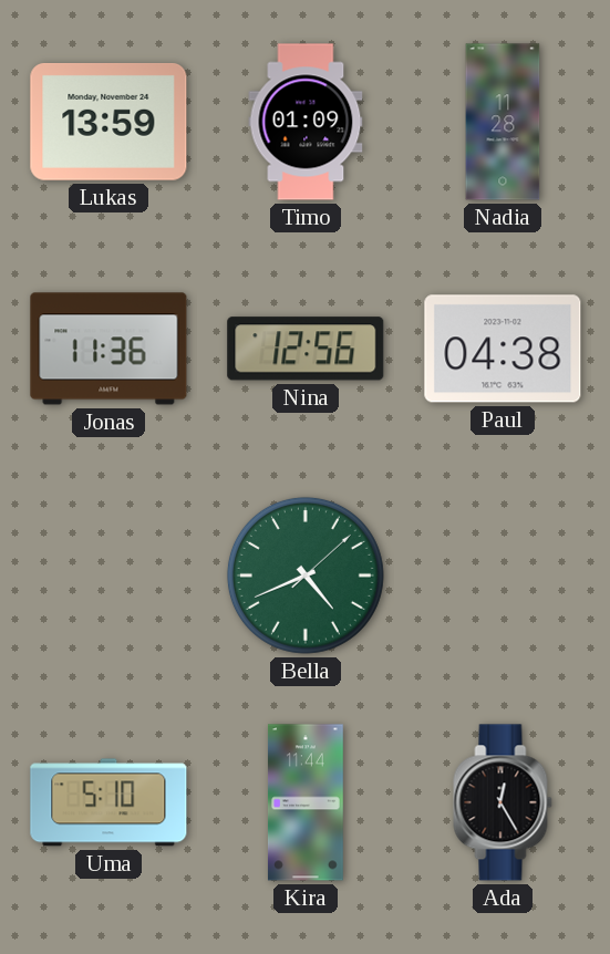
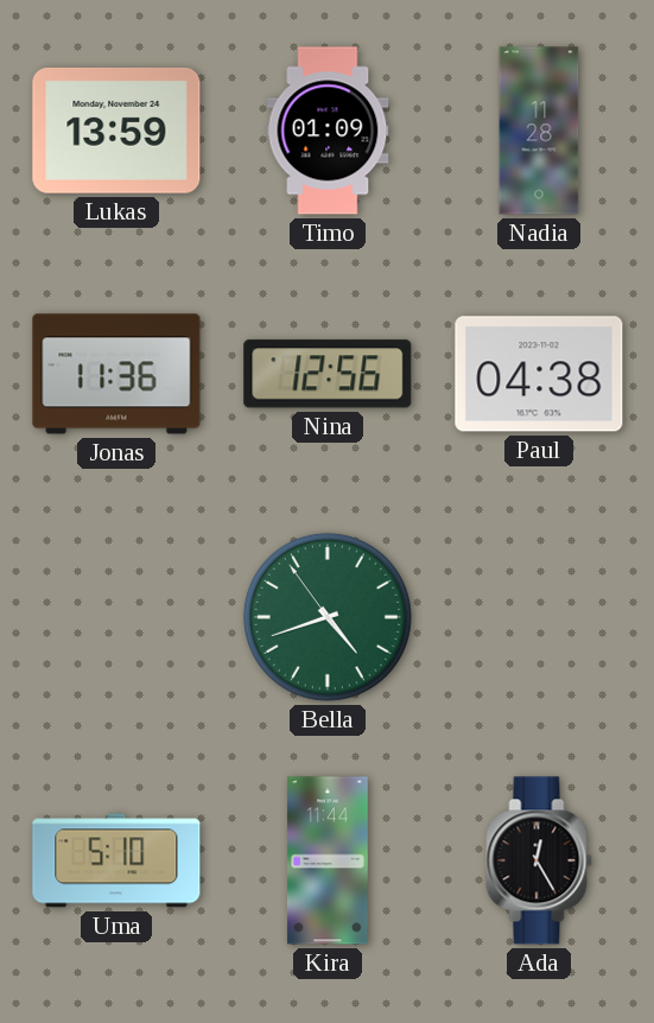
Bella: 4:41:08 -> 4:41:54
